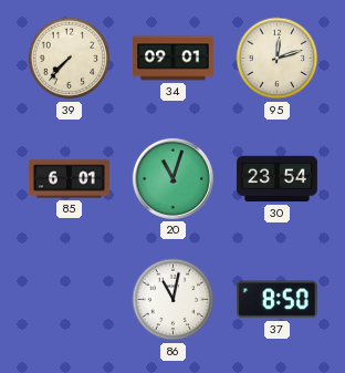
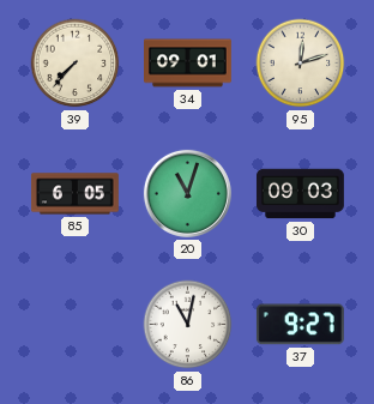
85: 6:01 -> 6:05
30: 23:54 -> 09:03
37: 8:50 -> 9:27
